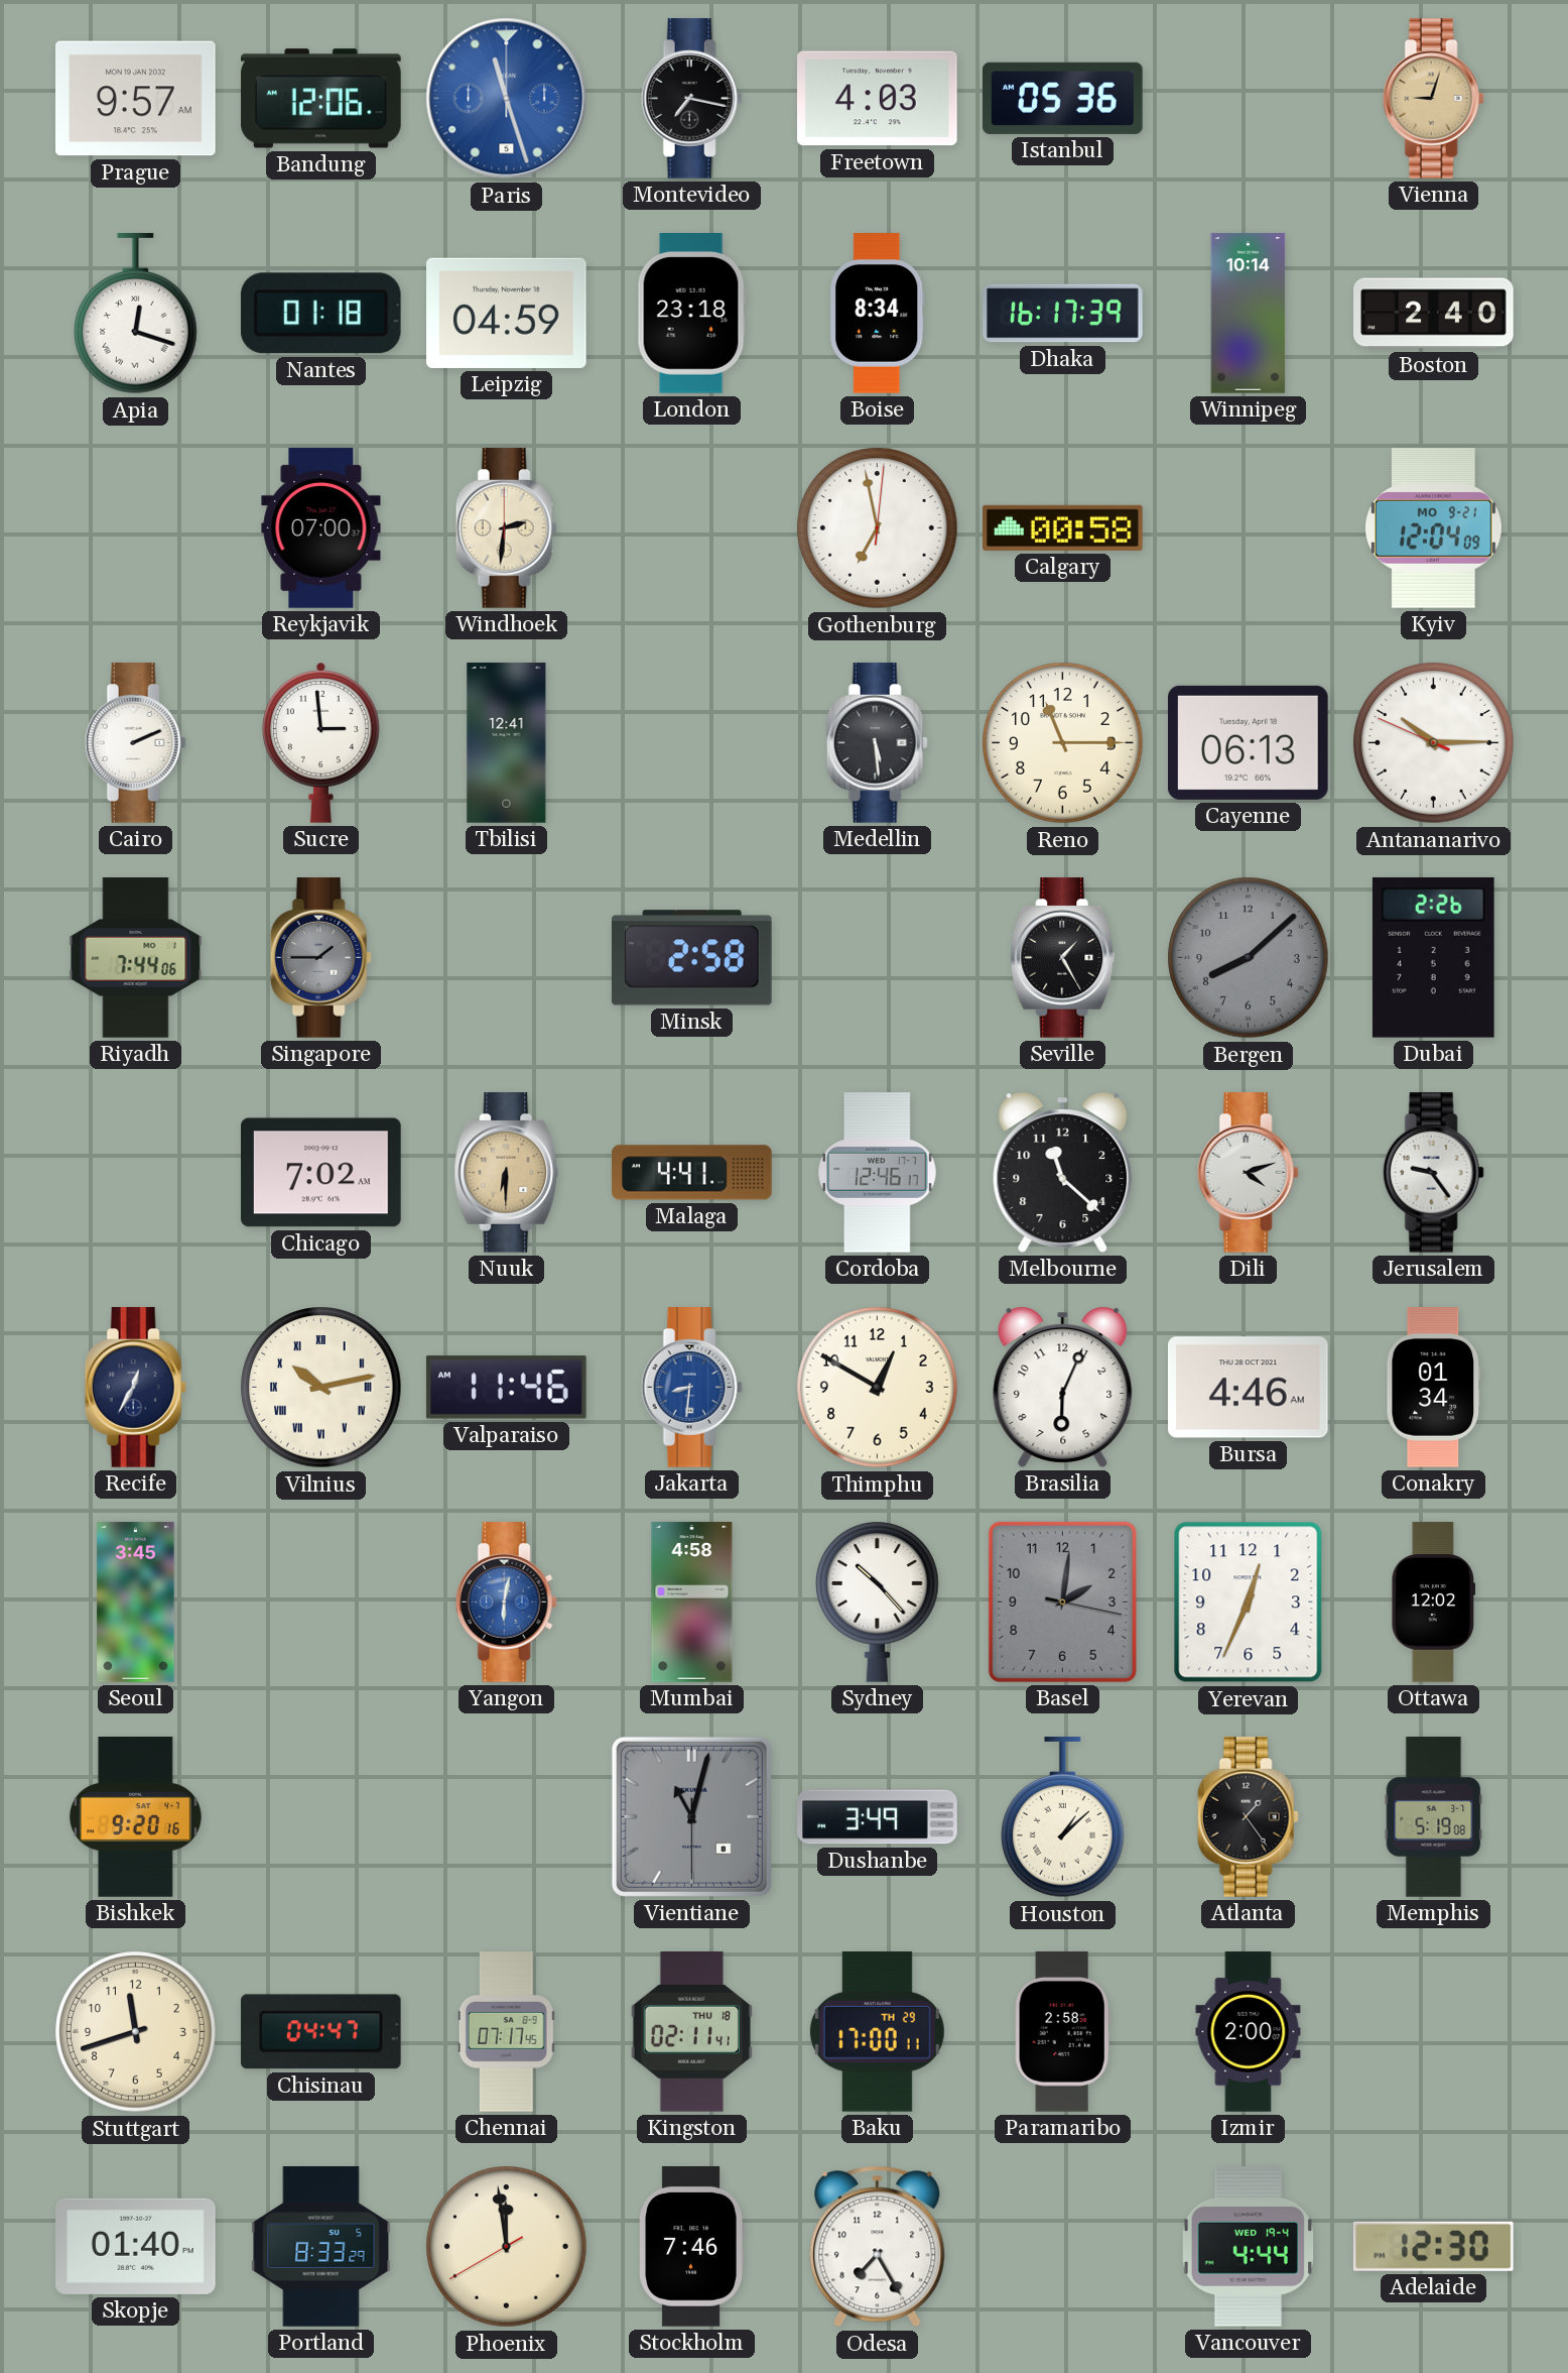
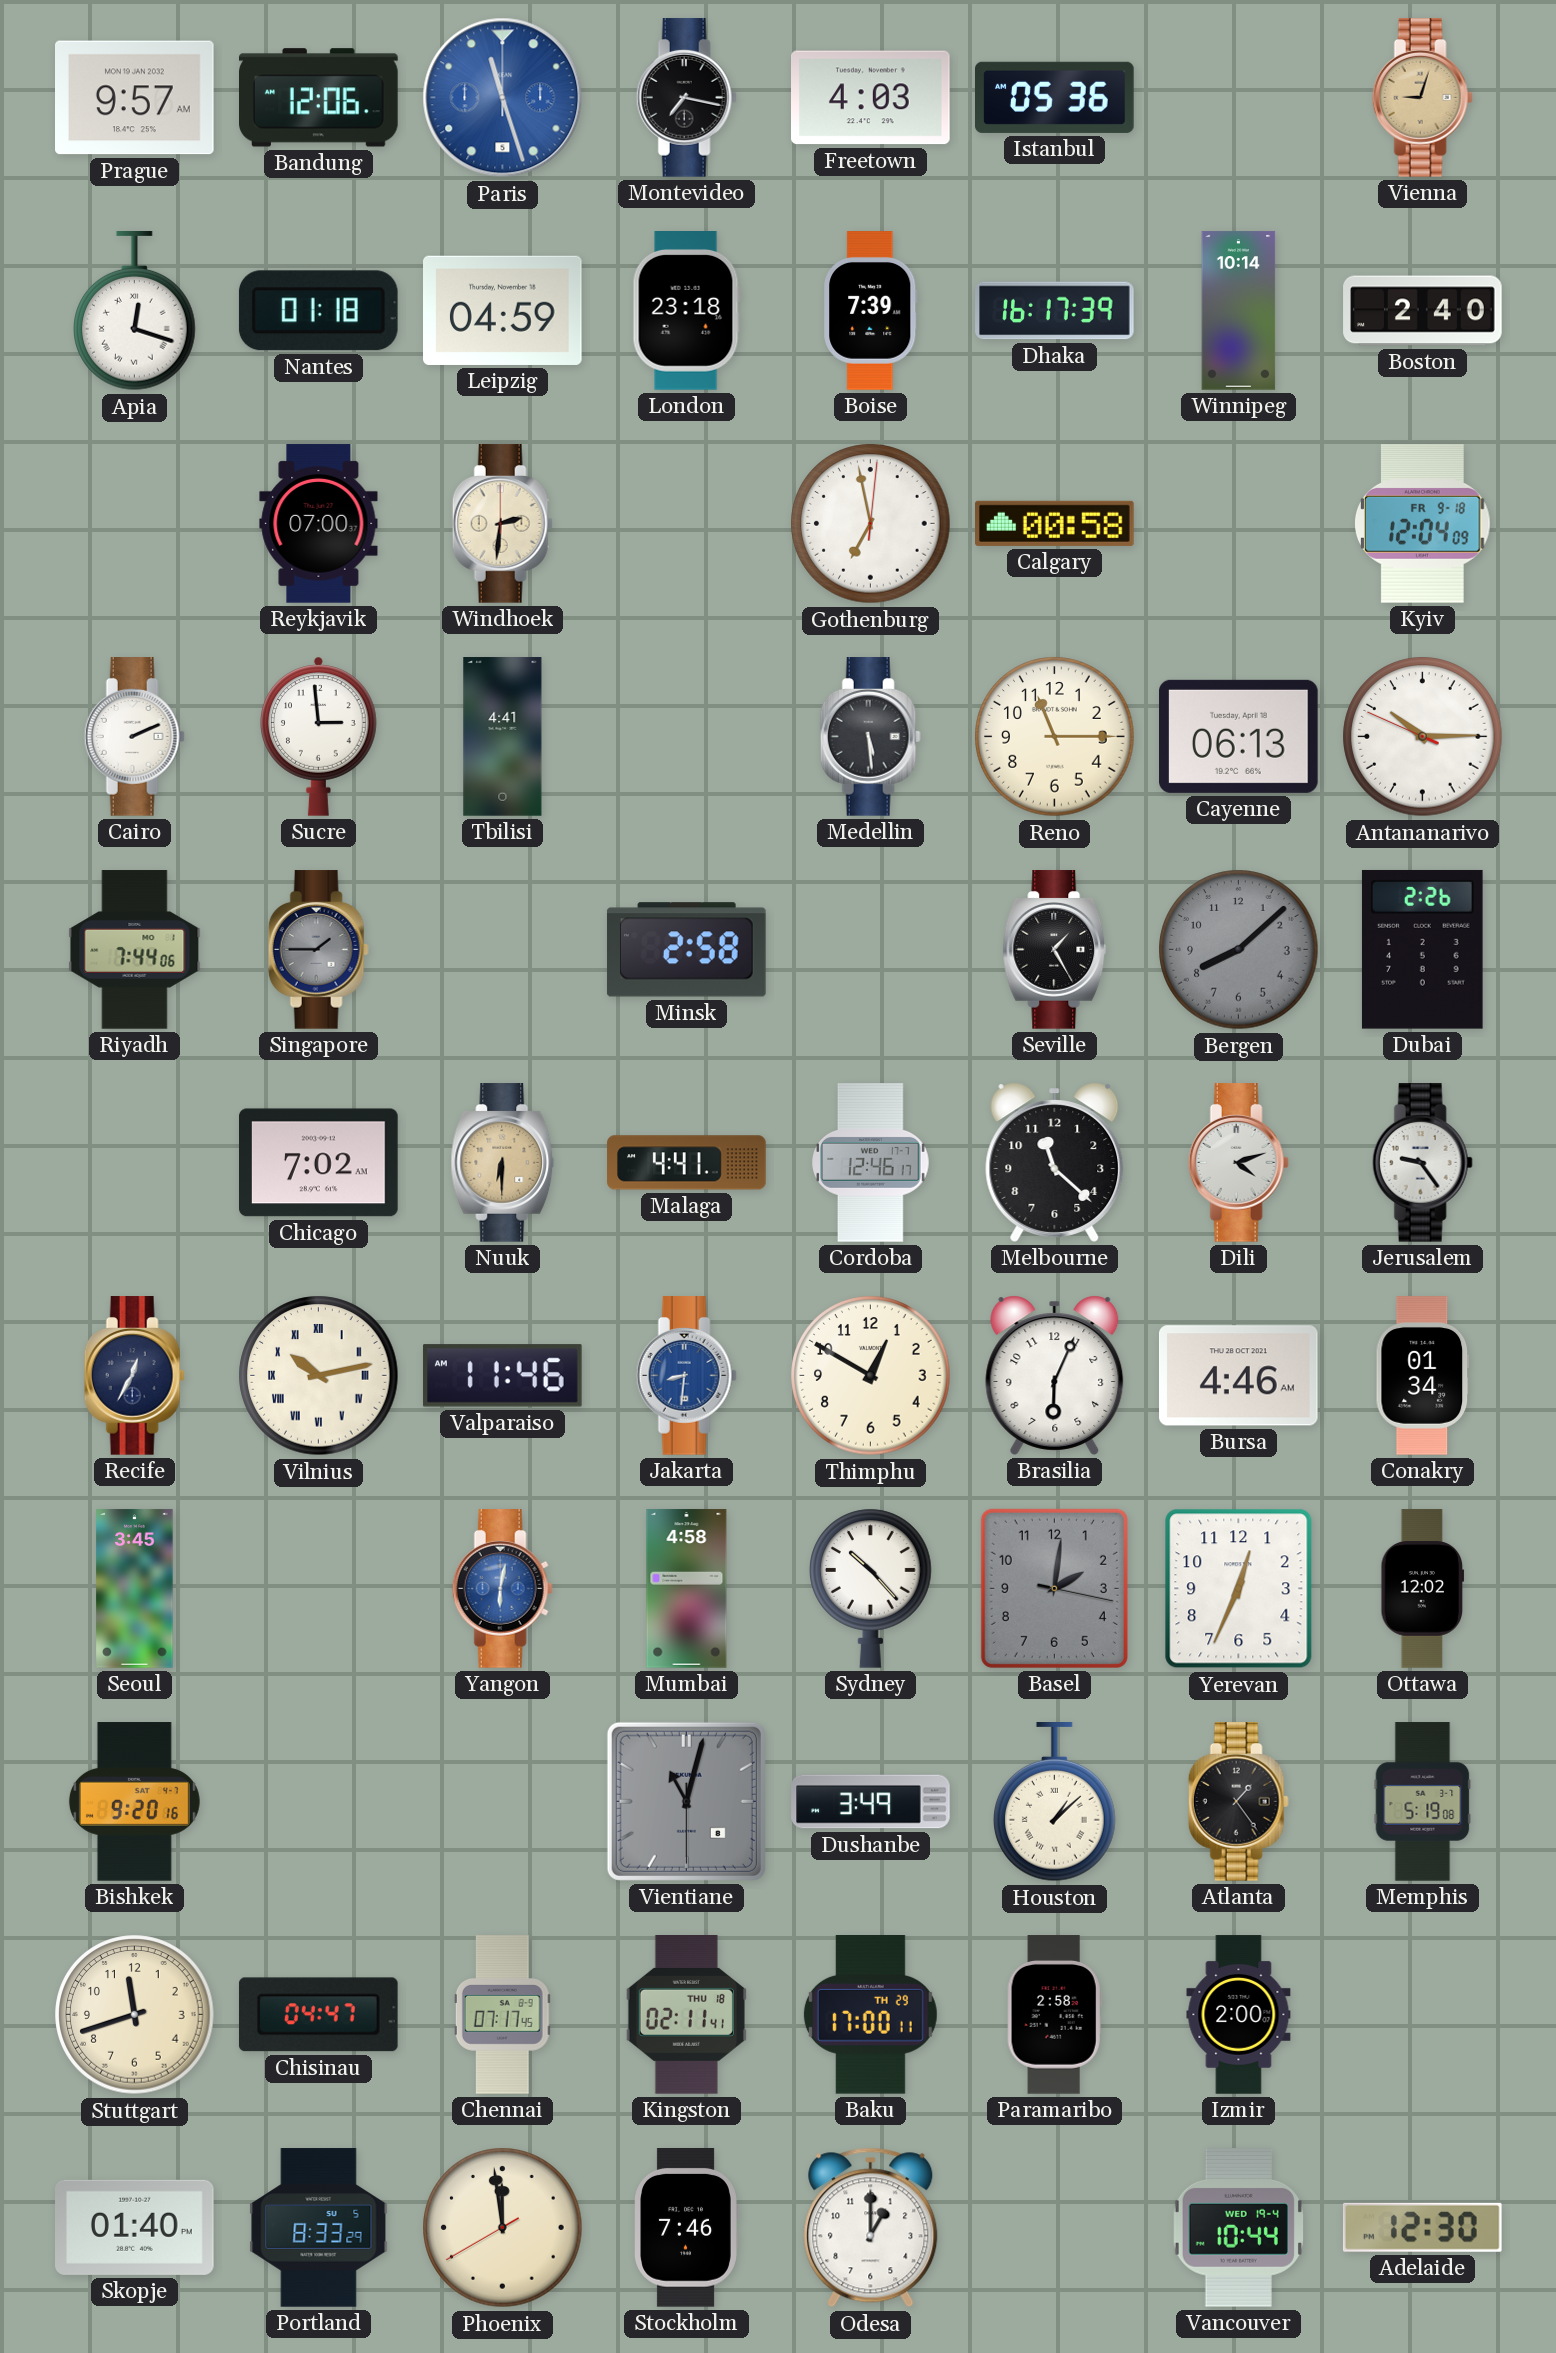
Boise: 8:34 -> 7:39
Kyiv date: MO 9-21 -> FR 9-18
Tbilisi: 12:41 -> 4:41
Odesa: 7:25 -> 1:00
Vancouver: 4:44 -> 10:44
